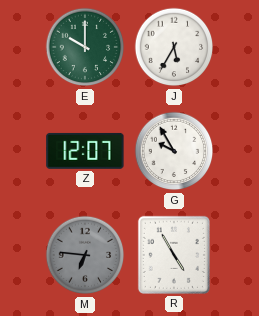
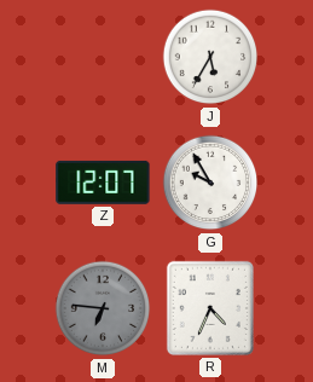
E: 10:00 -> none
R: 4:55 -> 4:34
